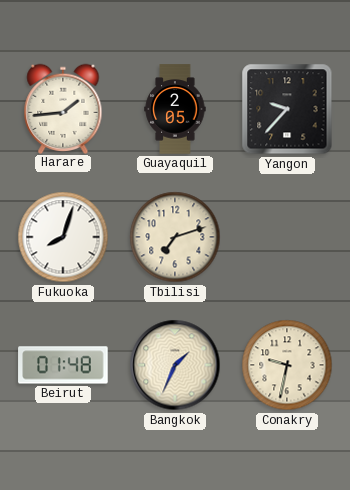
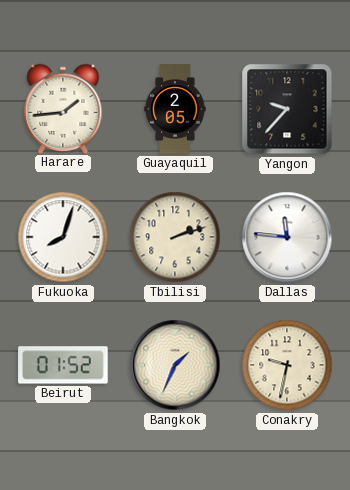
Tbilisi: 7:12 -> 2:12
Dallas: none -> 11:46
Beirut: 01:48 -> 01:52
